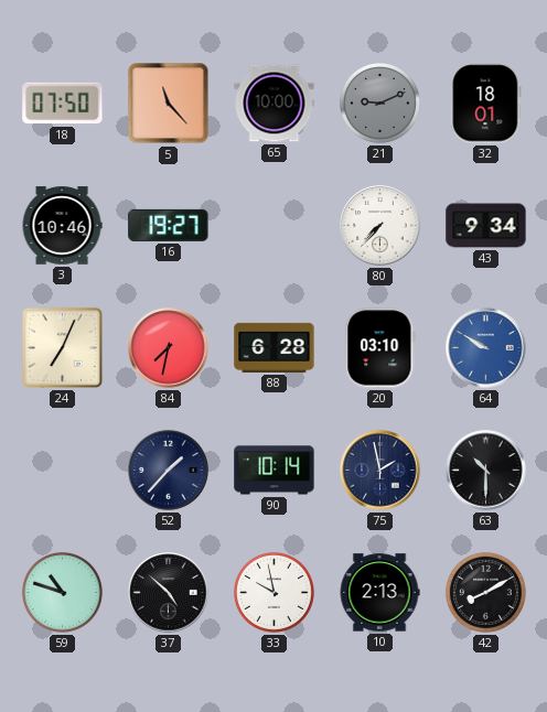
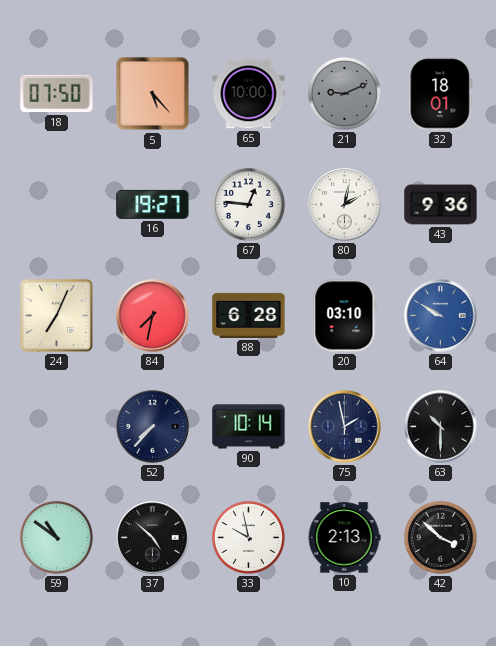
5: 11:23 -> 5:23
3: 10:46 -> none
67: none -> 12:46
80: 7:37 -> 2:02
43: 9:34 -> 9:36
52: 1:37 -> 7:37
59: 10:48 -> 10:51
42: 8:10 -> 3:52
